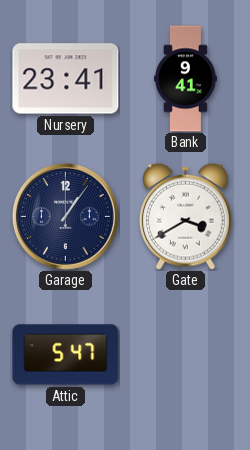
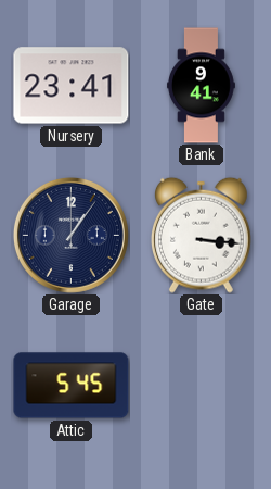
Gate: 3:40 -> 3:16
Attic: 5:47 -> 5:45
